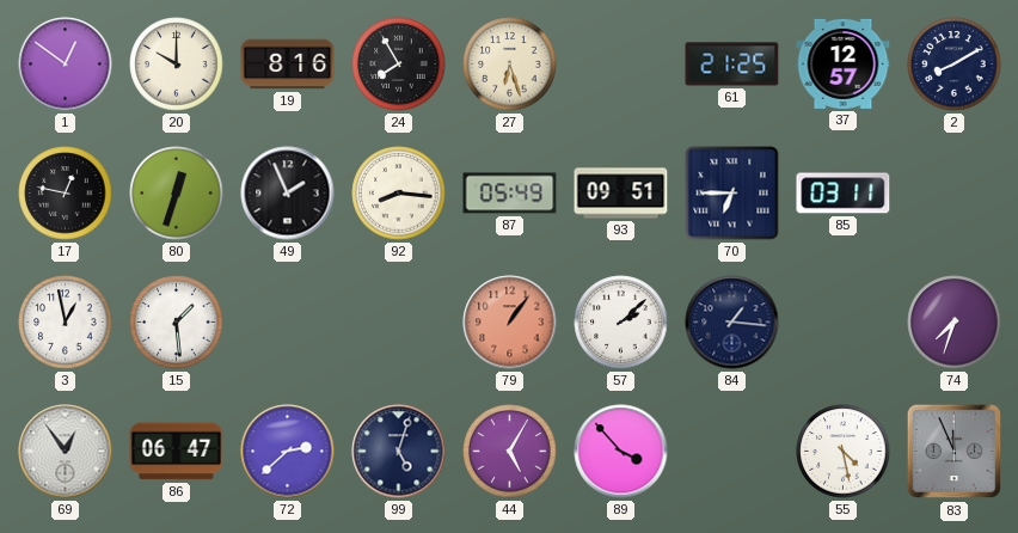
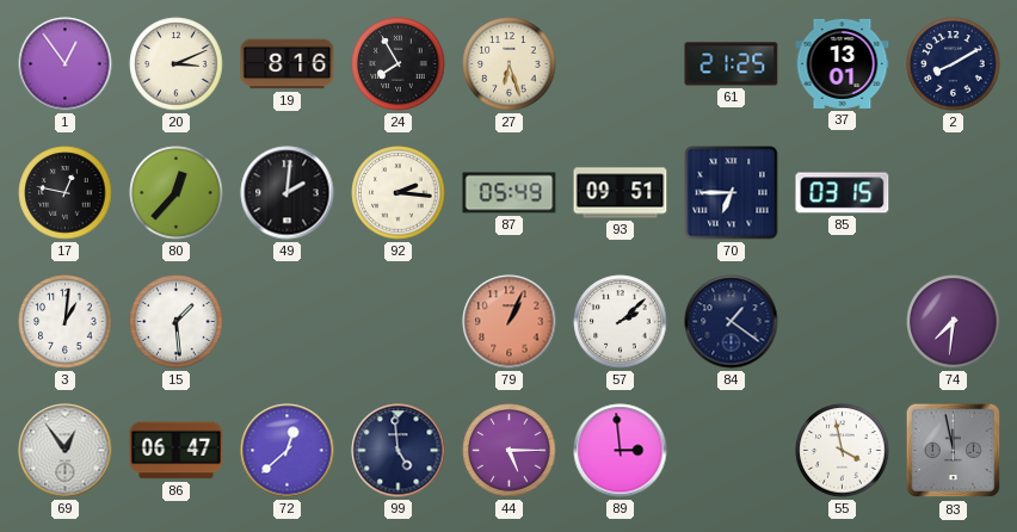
1: 12:51 -> 12:54
20: 10:00 -> 3:11
37: 12:57 -> 13:01
80: 12:33 -> 12:37
49: 1:56 -> 2:01
92: 8:16 -> 2:16
85: 03:11 -> 03:15
3: 12:58 -> 1:01
79: 1:06 -> 1:04
84: 1:16 -> 1:21
74: 7:33 -> 7:31
72: 2:38 -> 12:38
99: 5:03 -> 4:59
44: 5:05 -> 5:15
89: 3:53 -> 2:59
55: 4:28 -> 3:58
83: 11:56 -> 11:58
